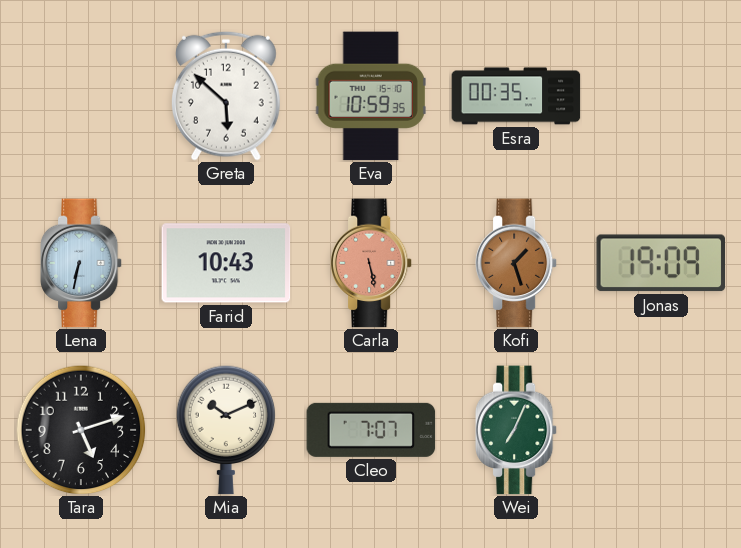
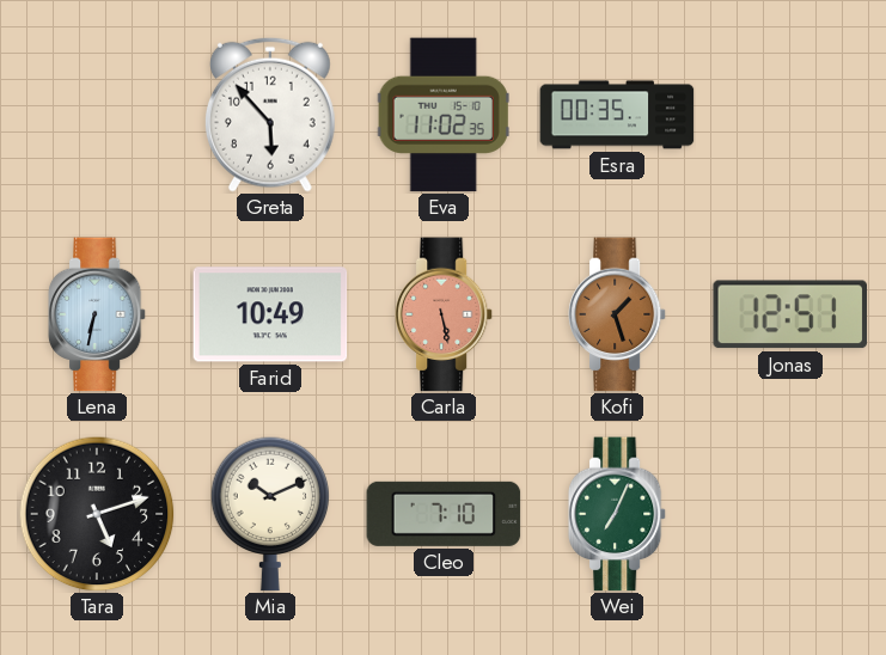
Greta: 5:52 -> 5:53
Eva: 10:59 -> 11:02
Farid: 10:43 -> 10:49
Jonas: 19:09 -> 12:51
Cleo: 7:07 -> 7:10
